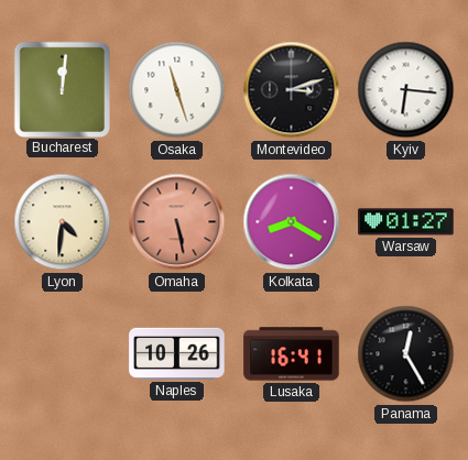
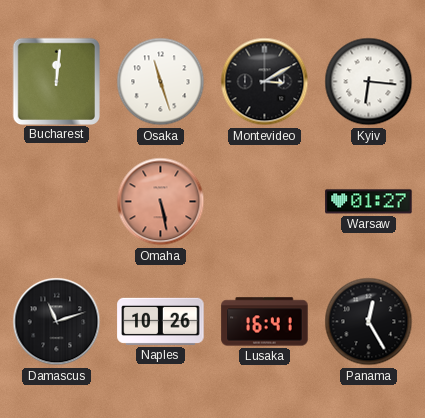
Montevideo: 3:12 -> 3:10
Lyon: 4:31 -> none
Kolkata: 8:20 -> none
Damascus: none -> 11:12
